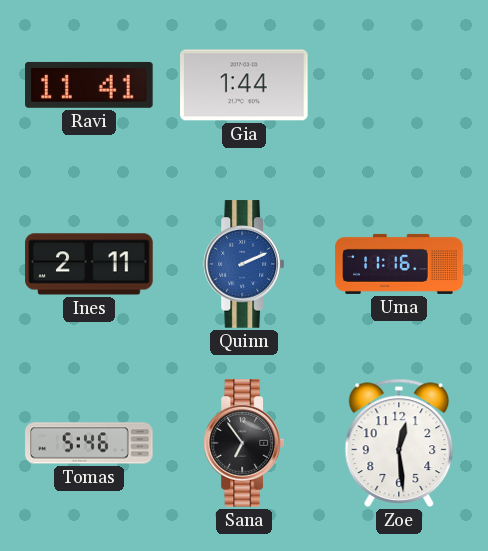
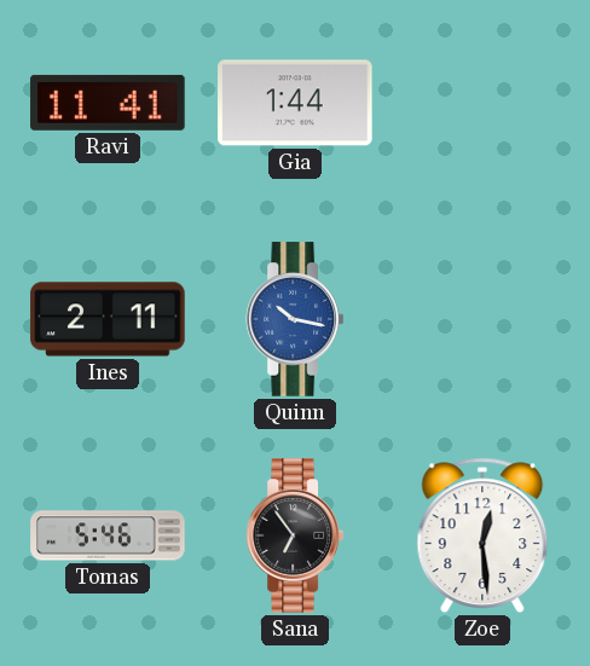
Quinn: 2:11 -> 10:17
Uma: 11:16 -> none
